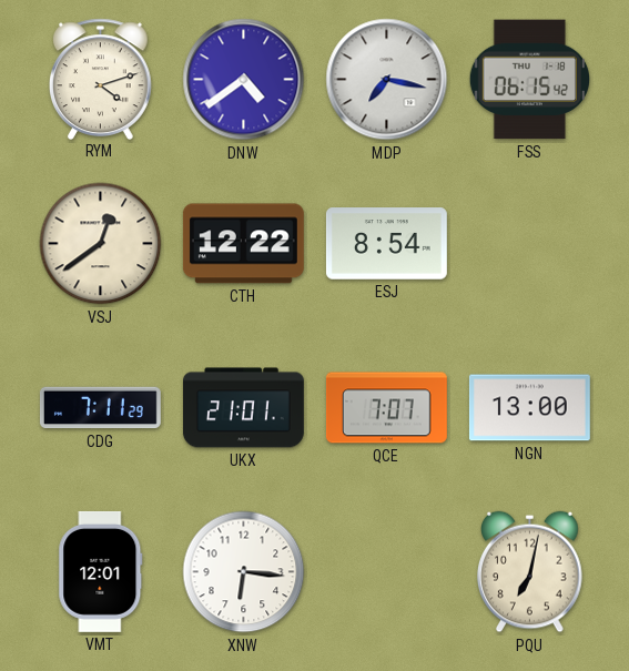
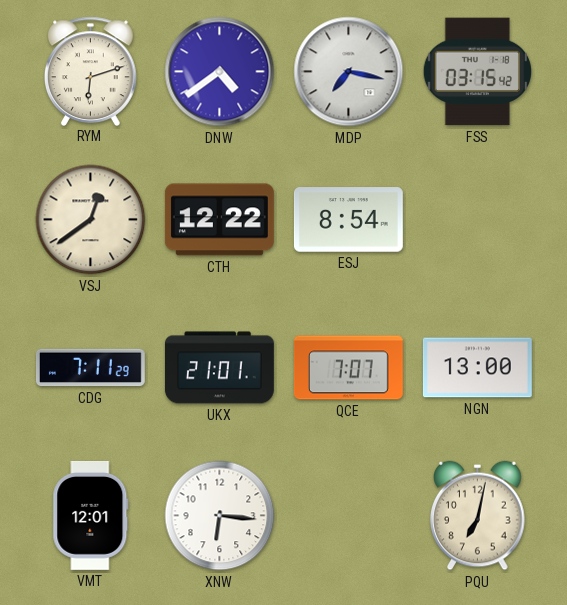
RYM: 4:12 -> 6:12
FSS: 06:15 -> 03:15
